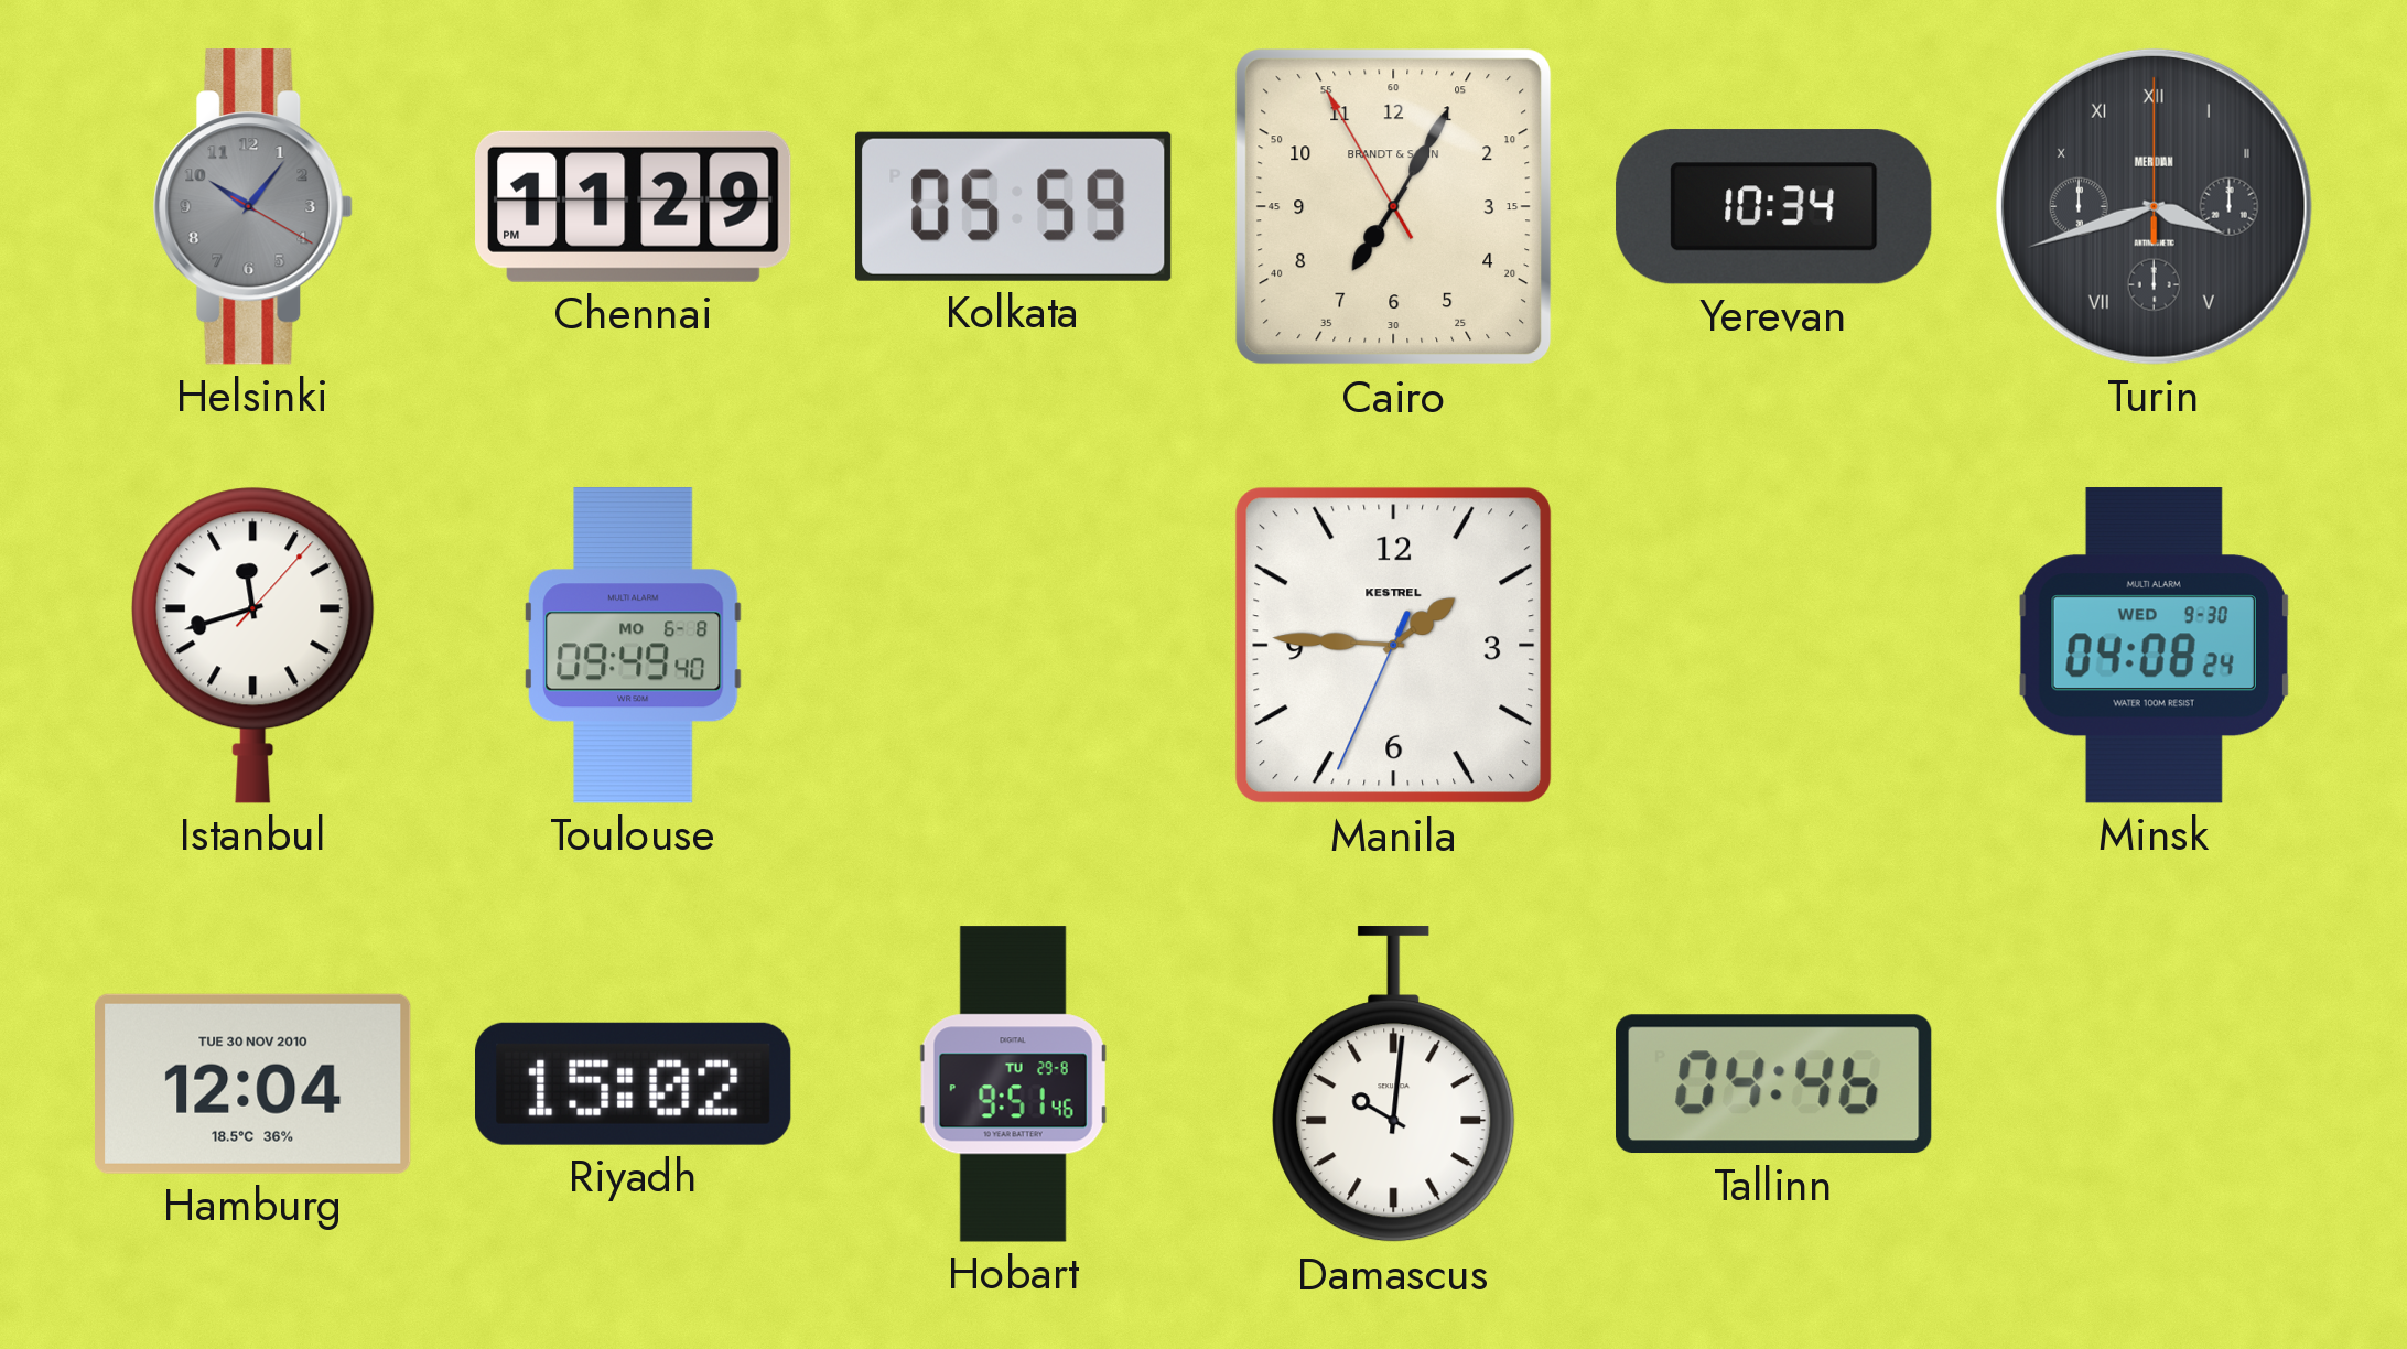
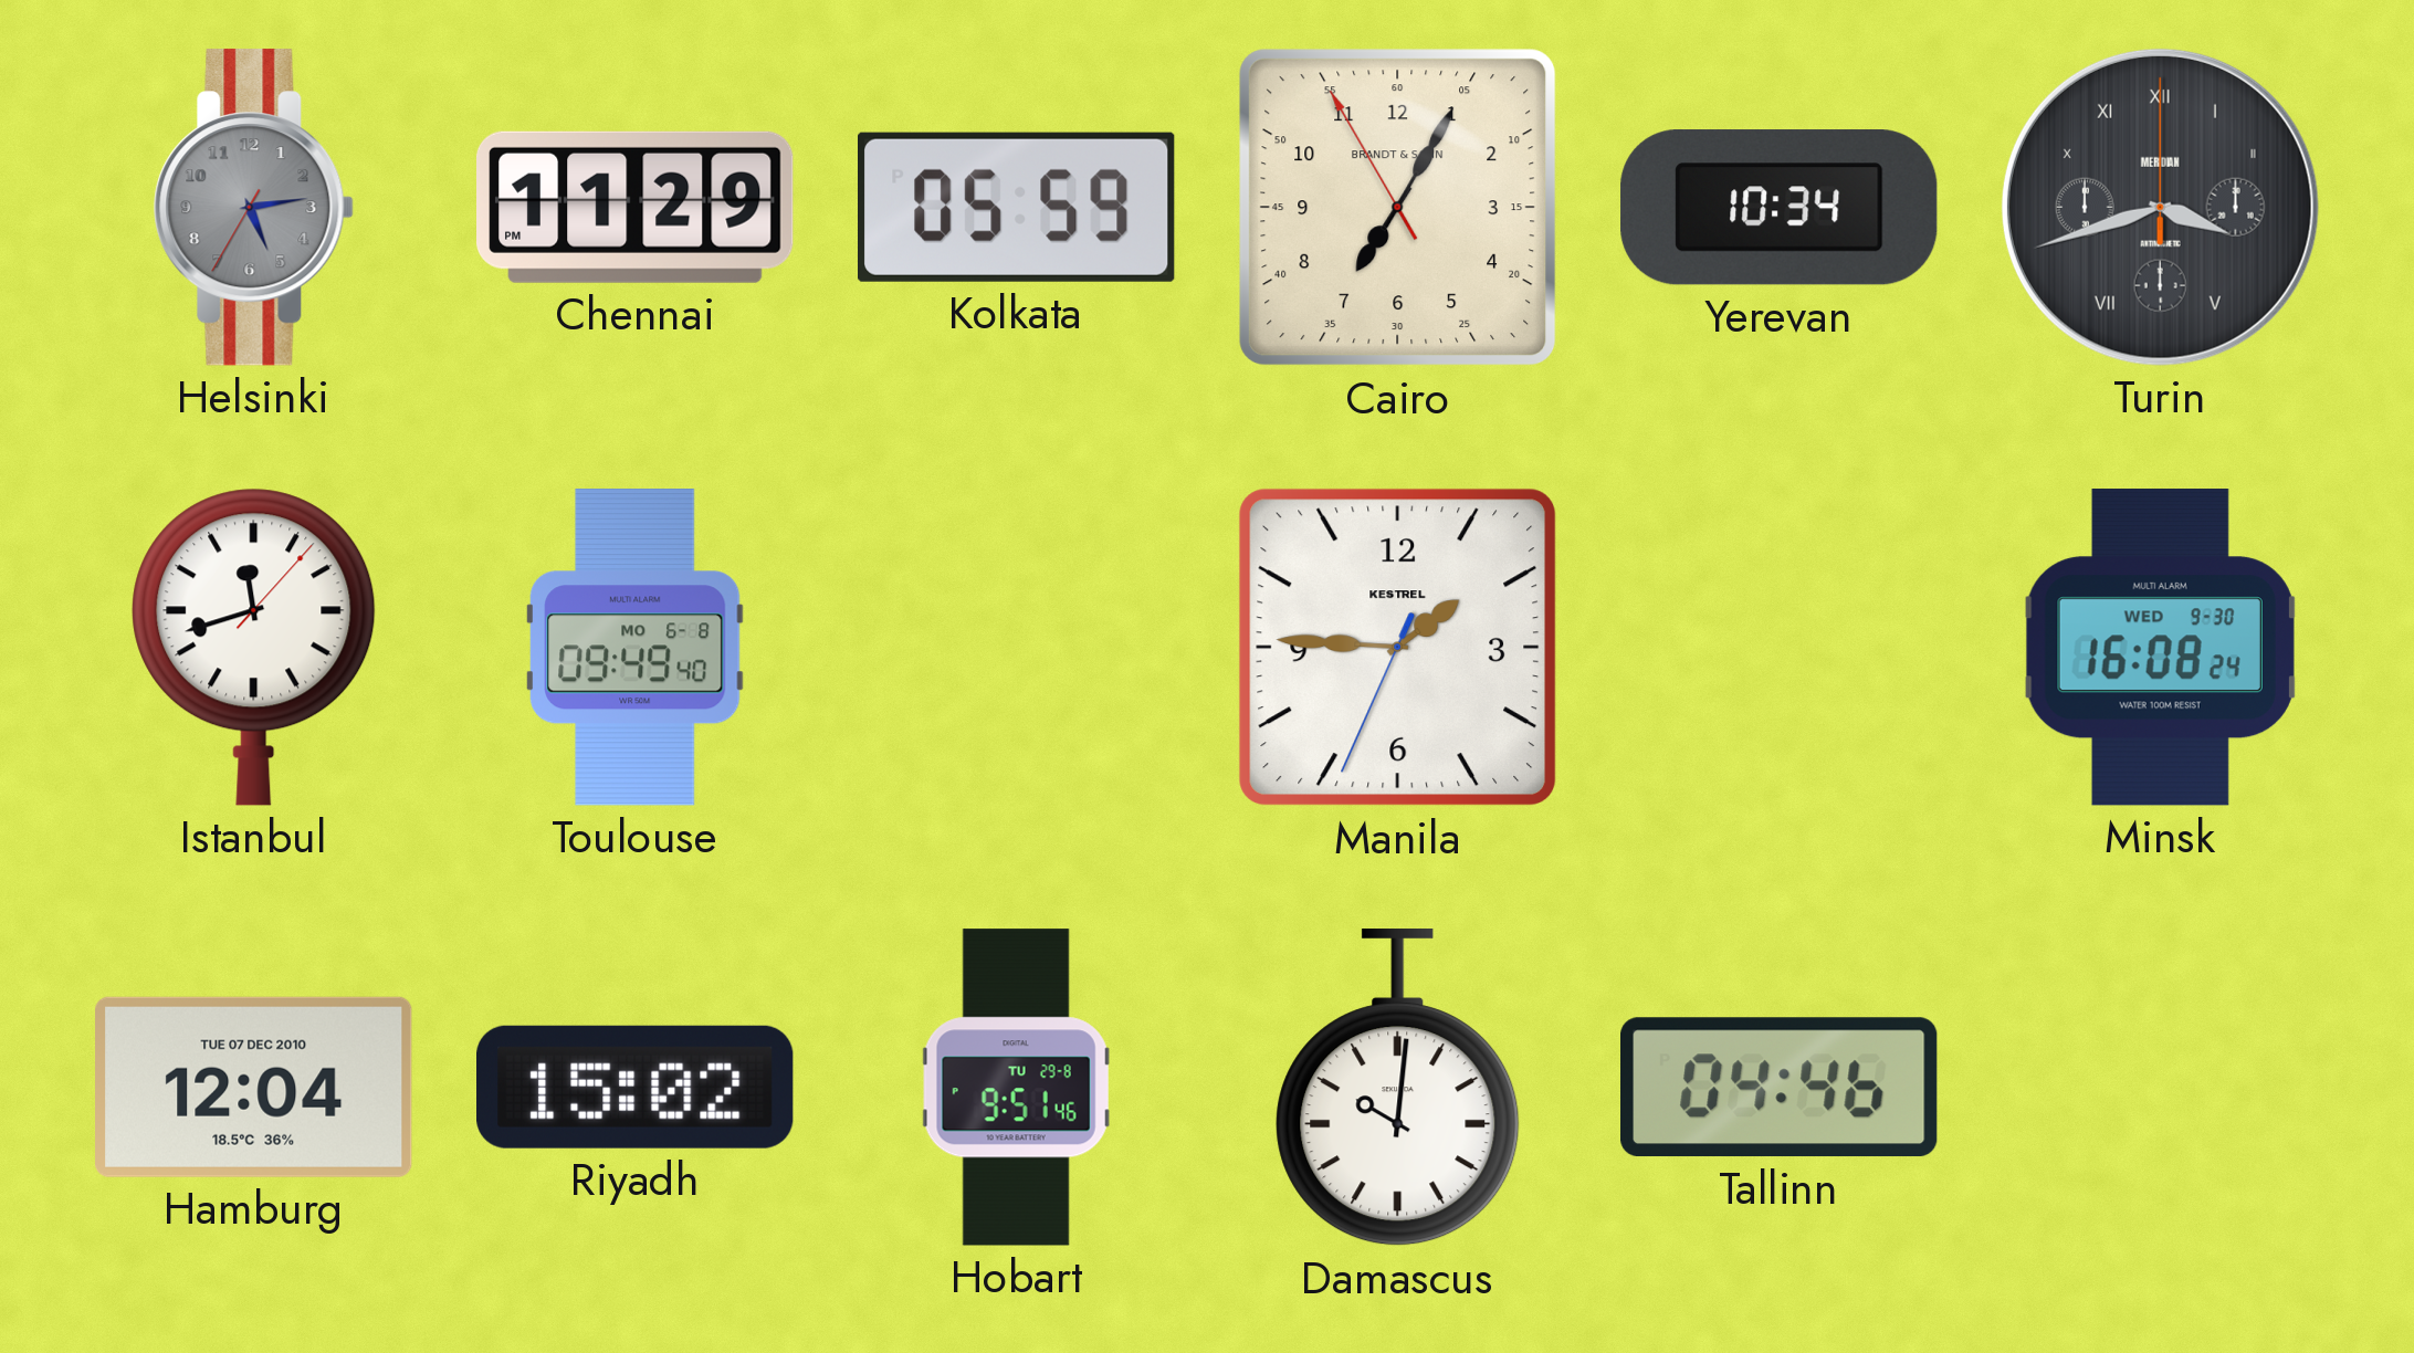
Helsinki: 10:06 -> 5:13
Minsk: 04:08 -> 16:08
Hamburg date: TUE 30 NOV 2010 -> TUE 07 DEC 2010
